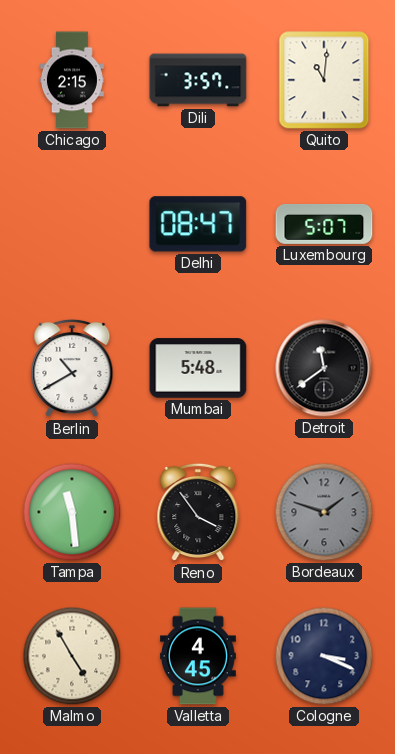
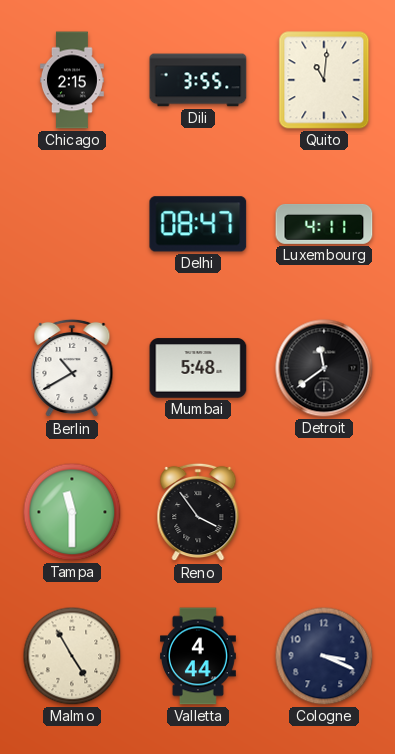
Dili: 3:57 -> 3:55
Luxembourg: 5:07 -> 4:11
Tampa: 11:29 -> 11:30
Bordeaux: 1:48 -> none
Valletta: 4:45 -> 4:44
